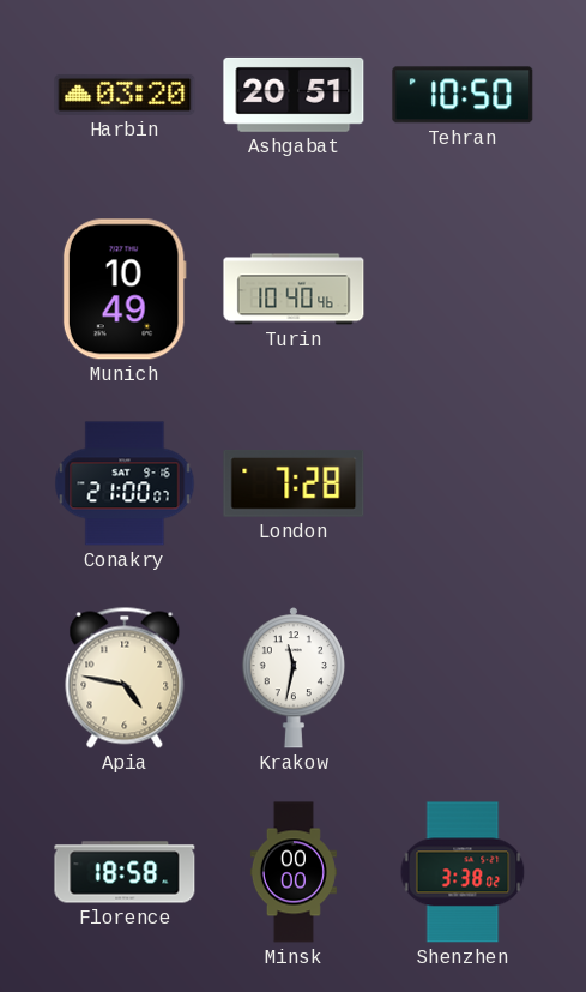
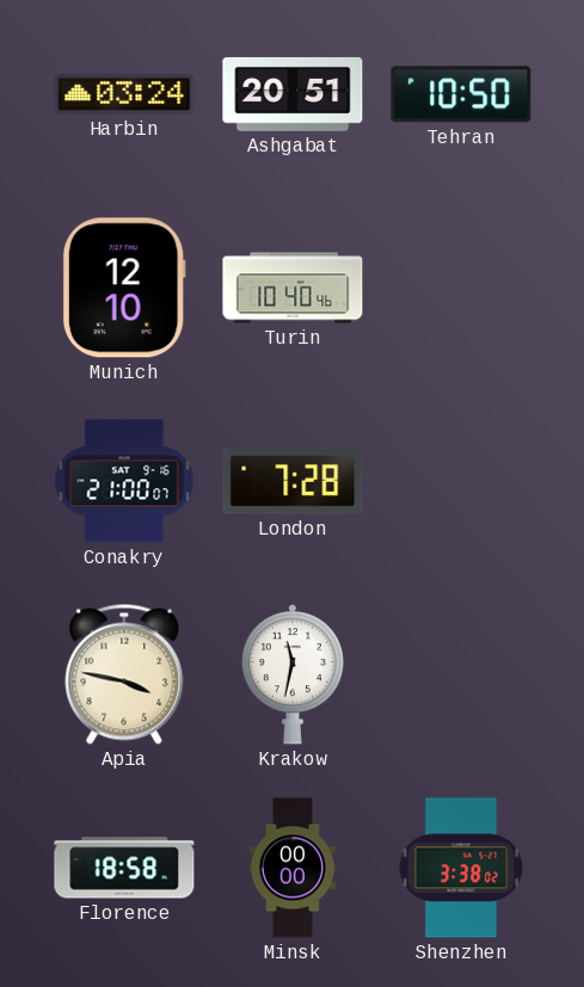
Harbin: 03:20 -> 03:24
Munich: 10:49 -> 12:10
Apia: 4:47 -> 3:47
